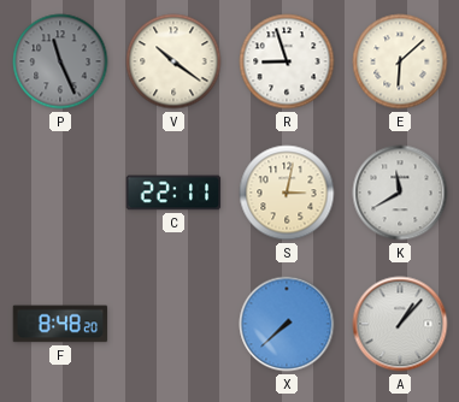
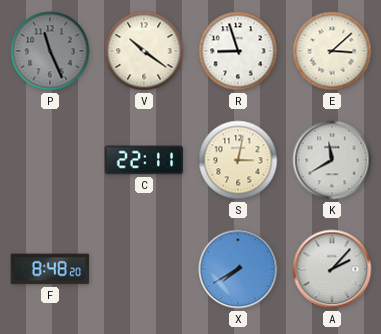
E: 6:08 -> 3:08
X: 7:38 -> 7:40
A: 1:07 -> 2:07
